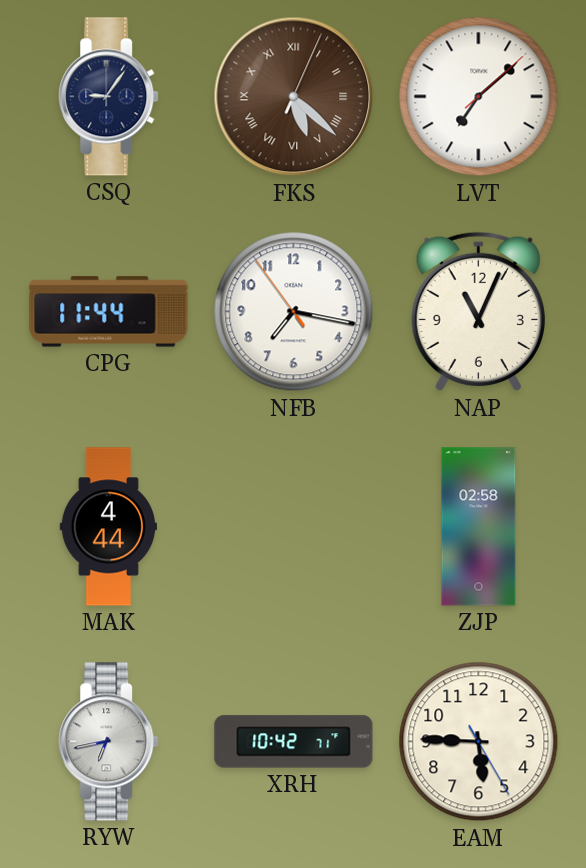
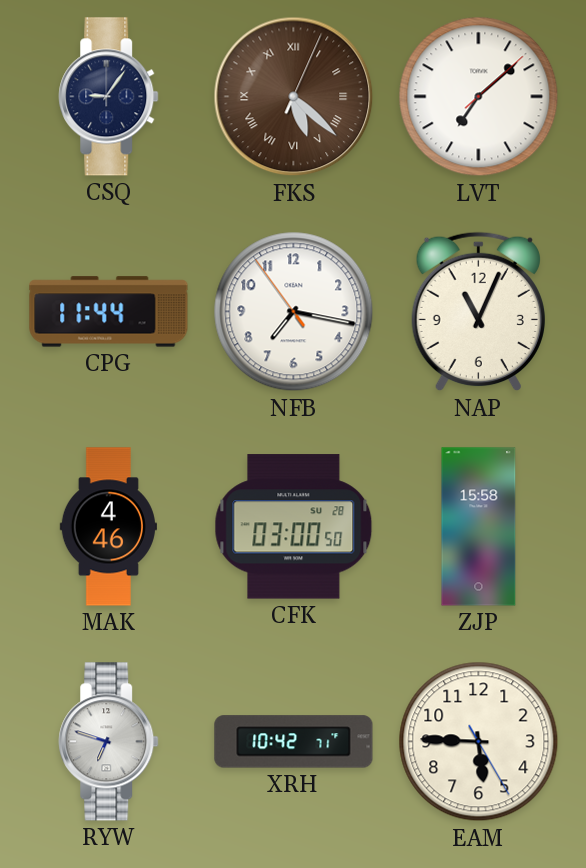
MAK: 4:44 -> 4:46
CFK: none -> 03:00
ZJP: 02:58 -> 15:58
RYW: 6:43 -> 6:48
